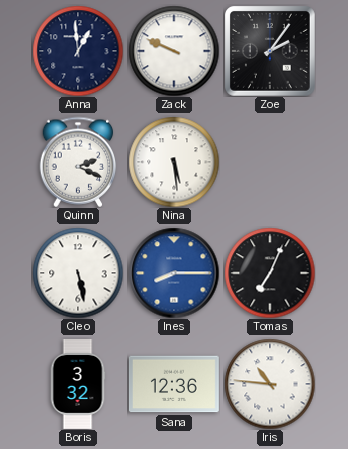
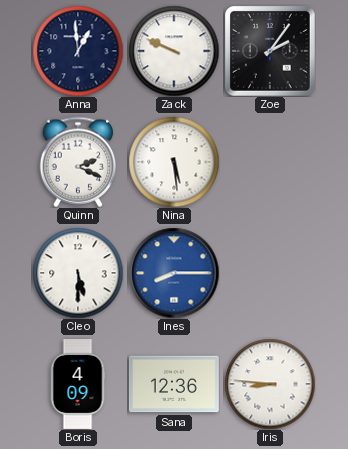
Cleo: 5:28 -> 5:30
Tomas: 7:04 -> none
Boris: 3:32 -> 4:09
Iris: 10:46 -> 8:46
